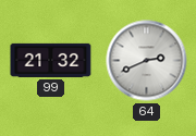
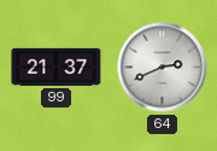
99: 21:32 -> 21:37
